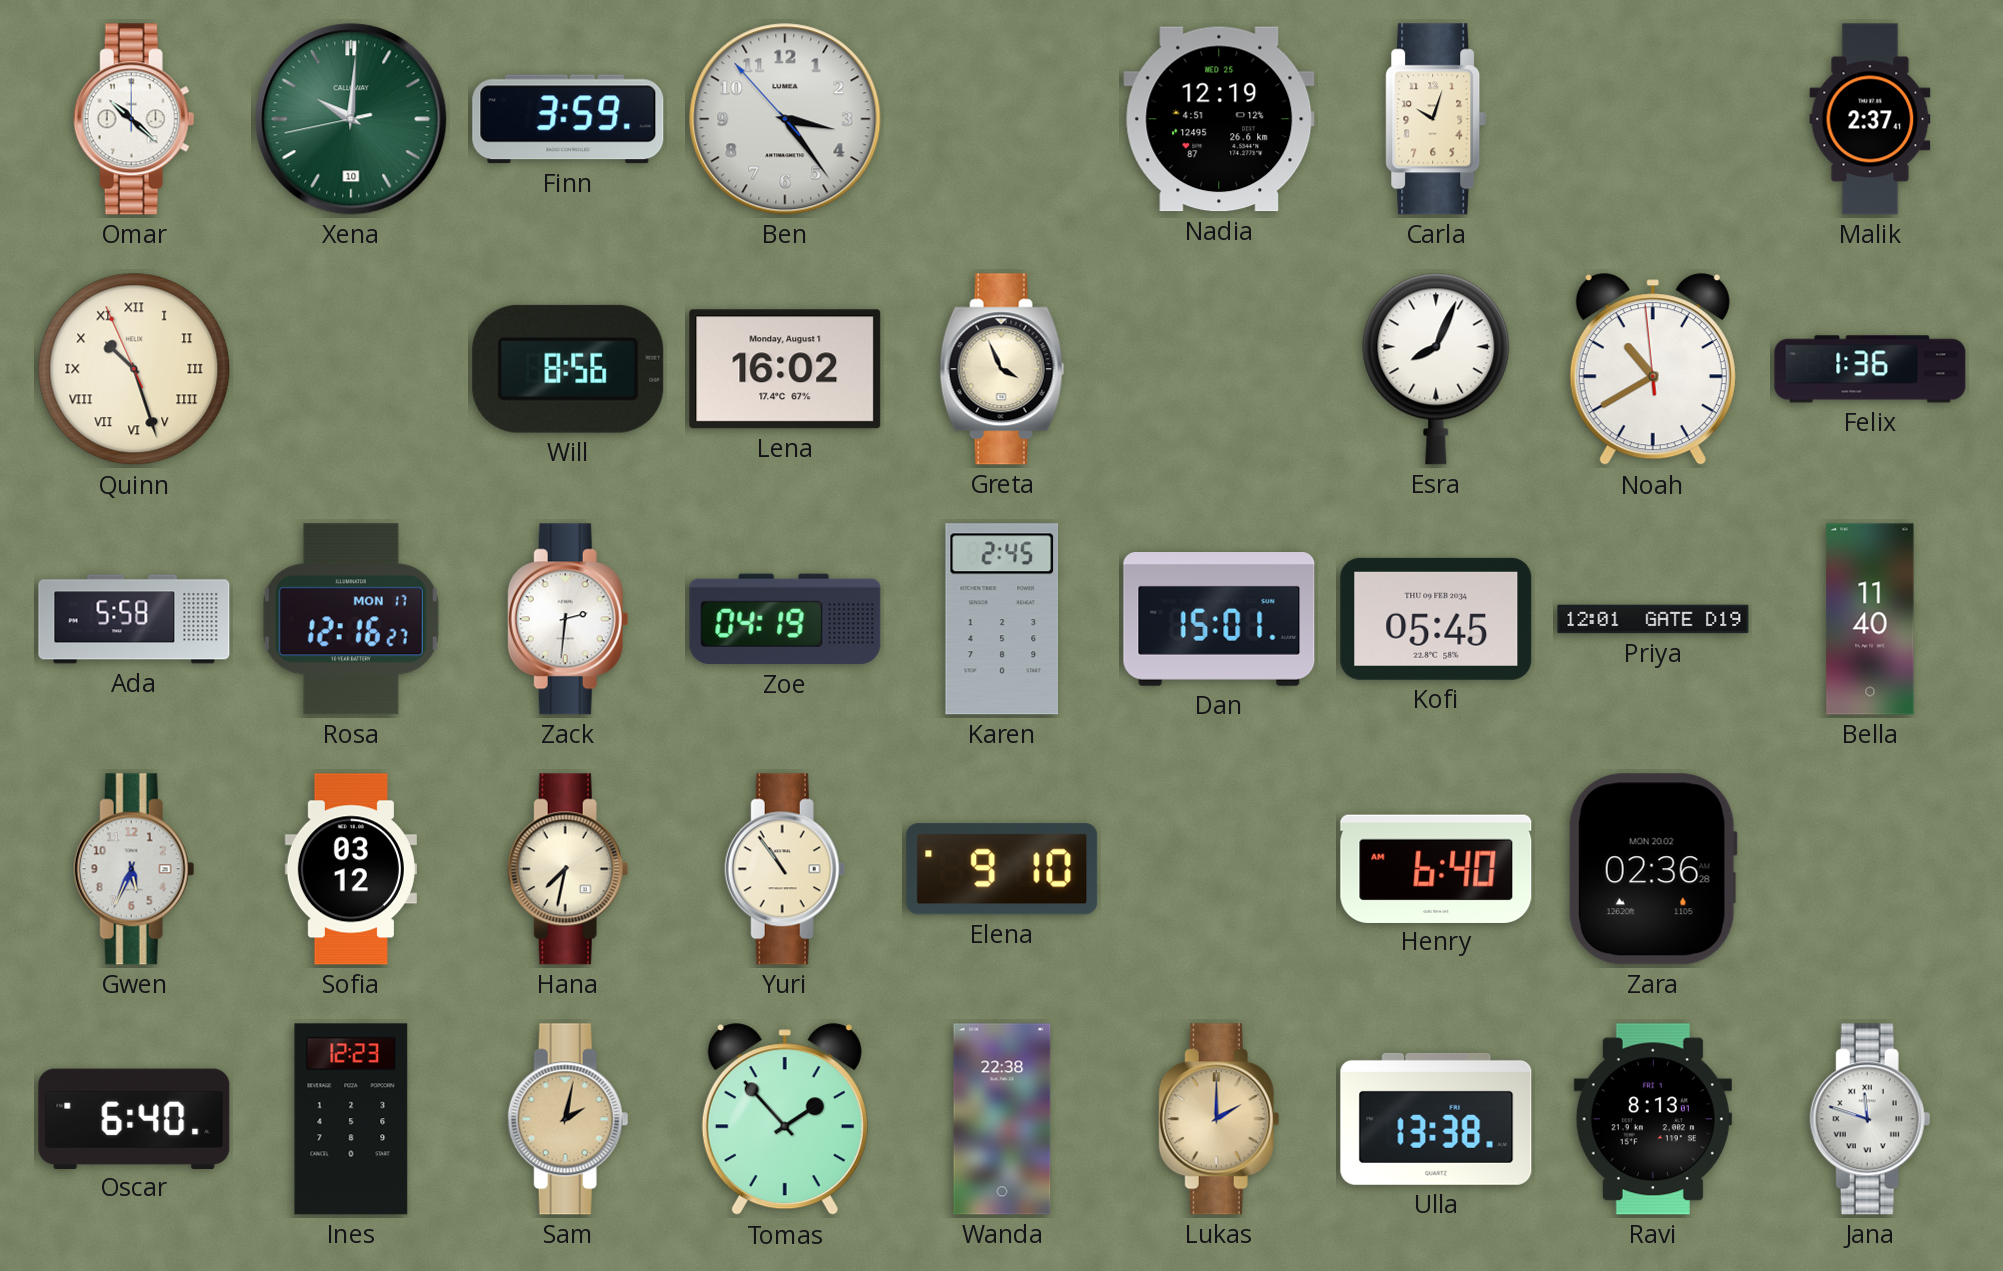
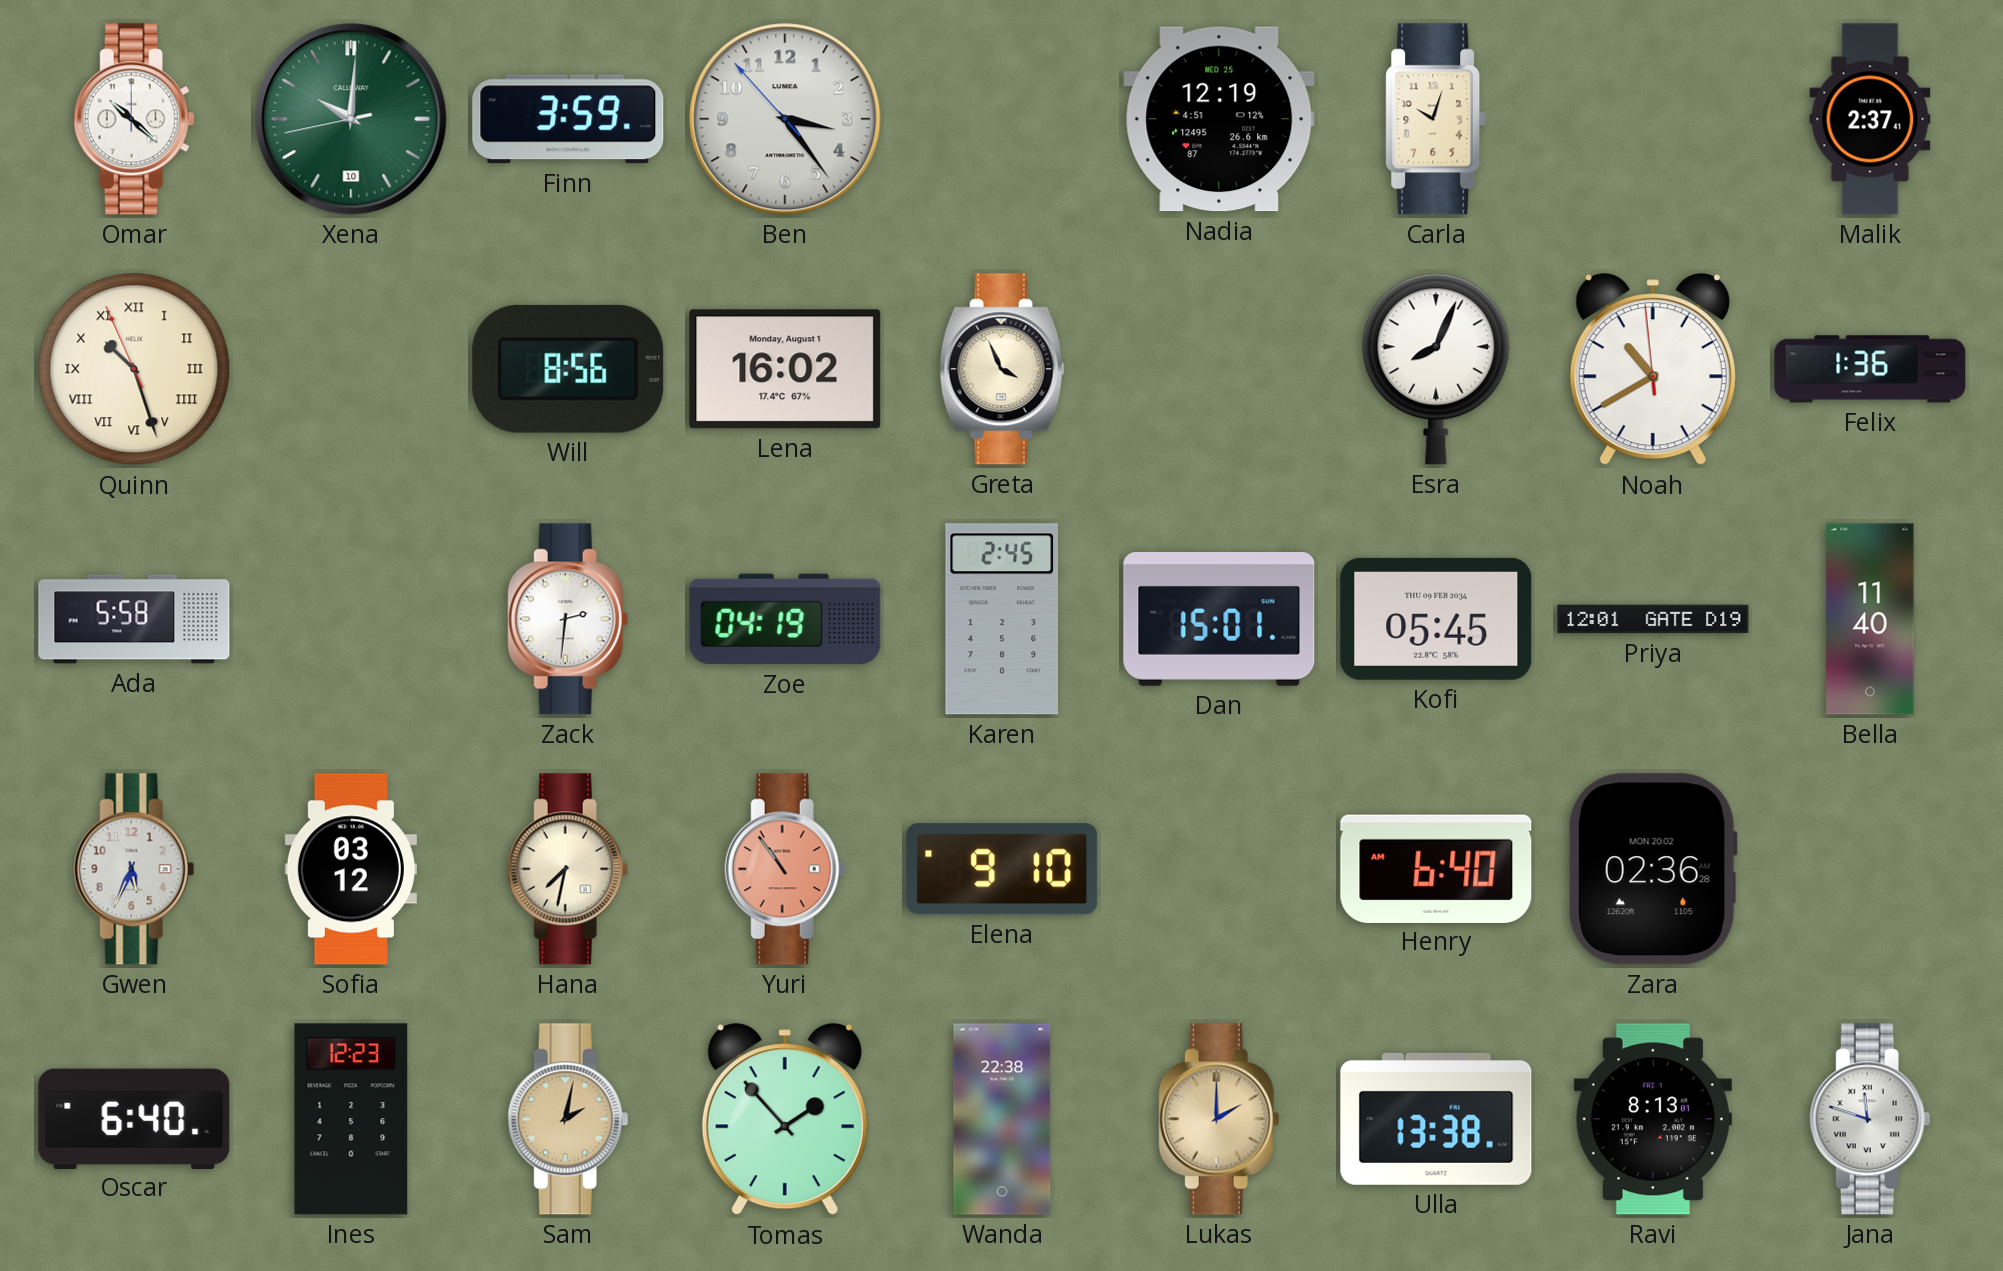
Rosa: 12:16 -> none
Yuri dial: cream -> salmon
